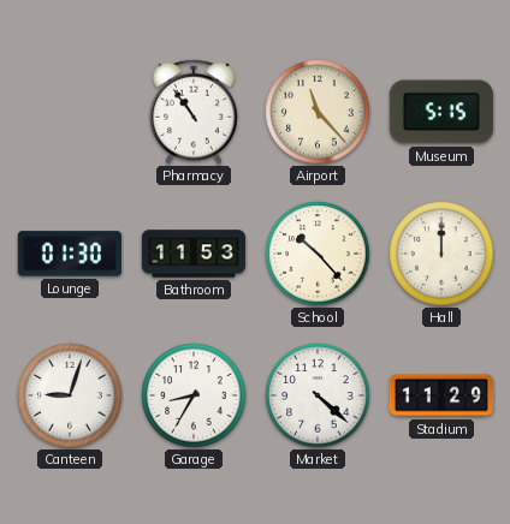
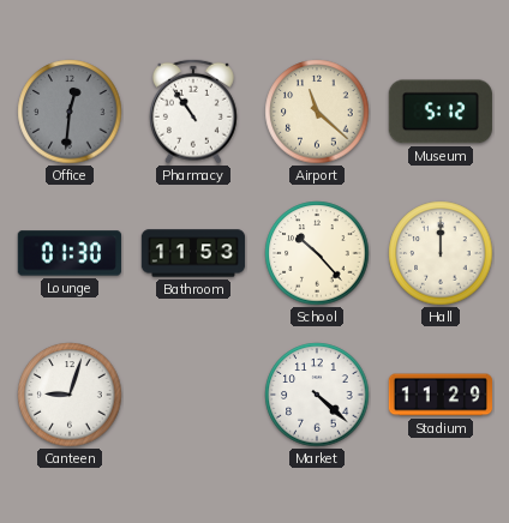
Office: none -> 12:31
Airport: 11:23 -> 11:22
Museum: 5:15 -> 5:12
Garage: 8:35 -> none
